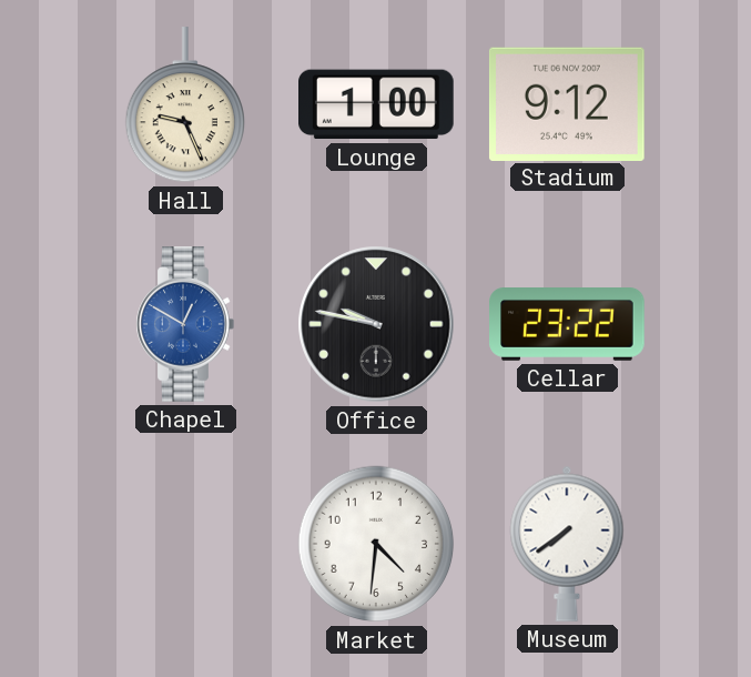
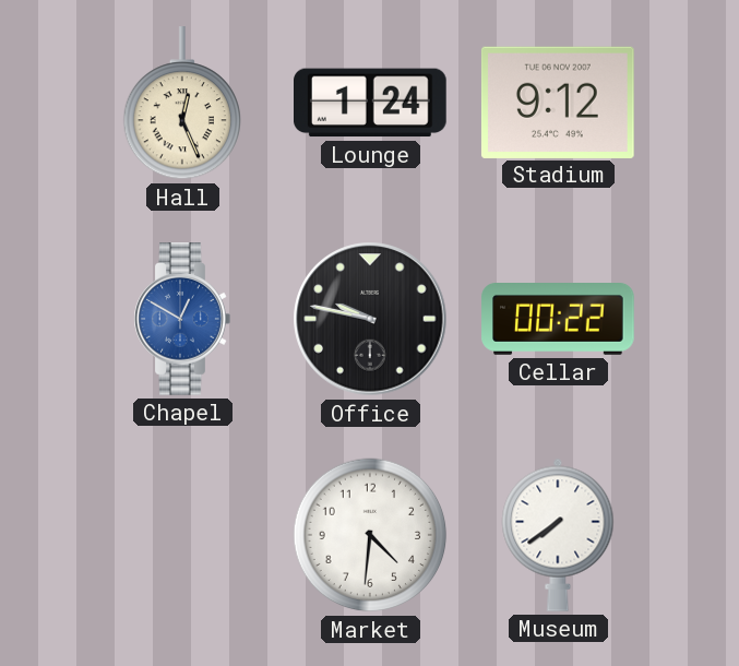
Hall: 9:26 -> 12:26
Lounge: 1:00 -> 1:24
Cellar: 23:22 -> 00:22
